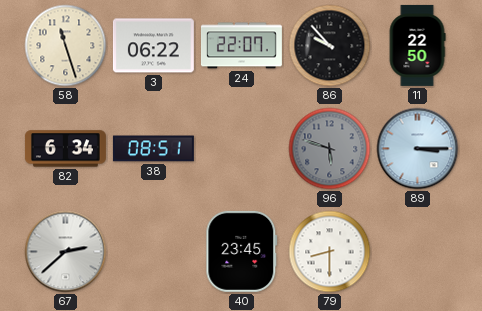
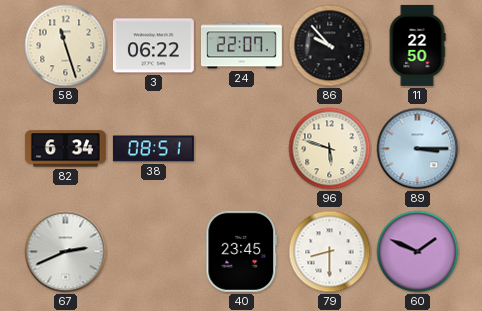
96 dial: grey -> cream
67: 2:38 -> 2:41
60: none -> 1:49
